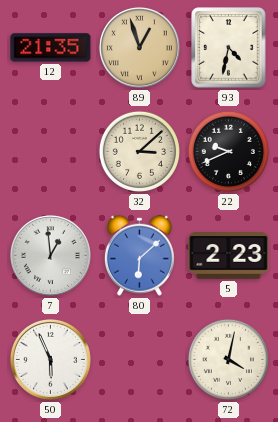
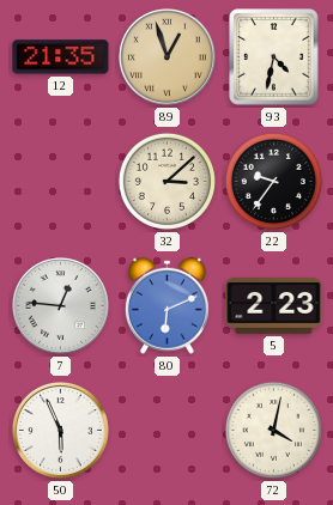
22: 9:41 -> 9:36
7: 12:59 -> 12:46
80: 6:08 -> 6:11
